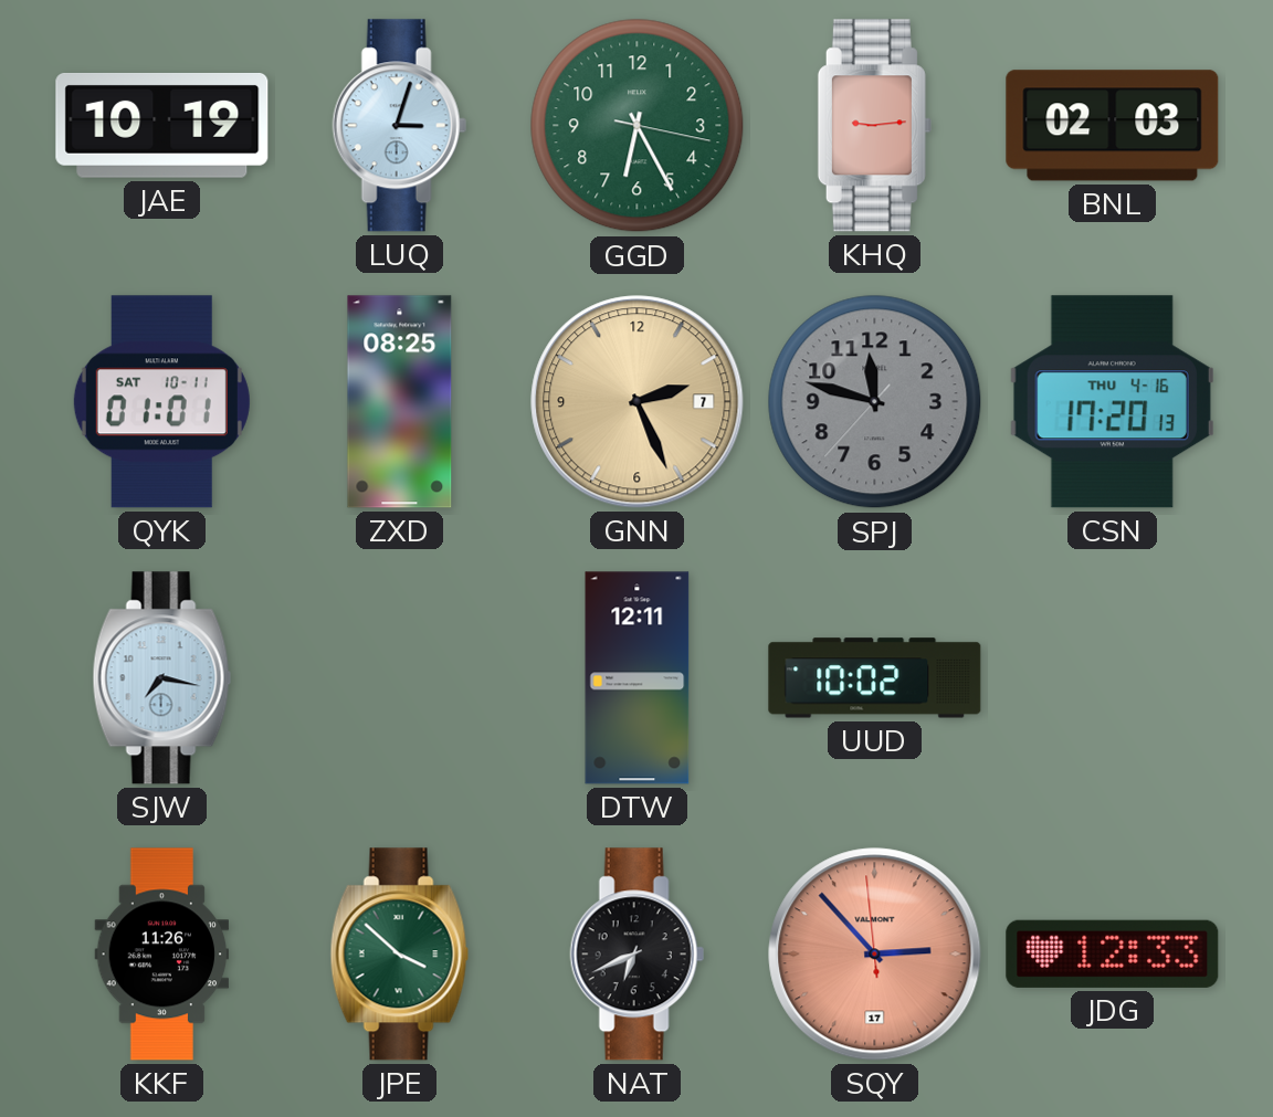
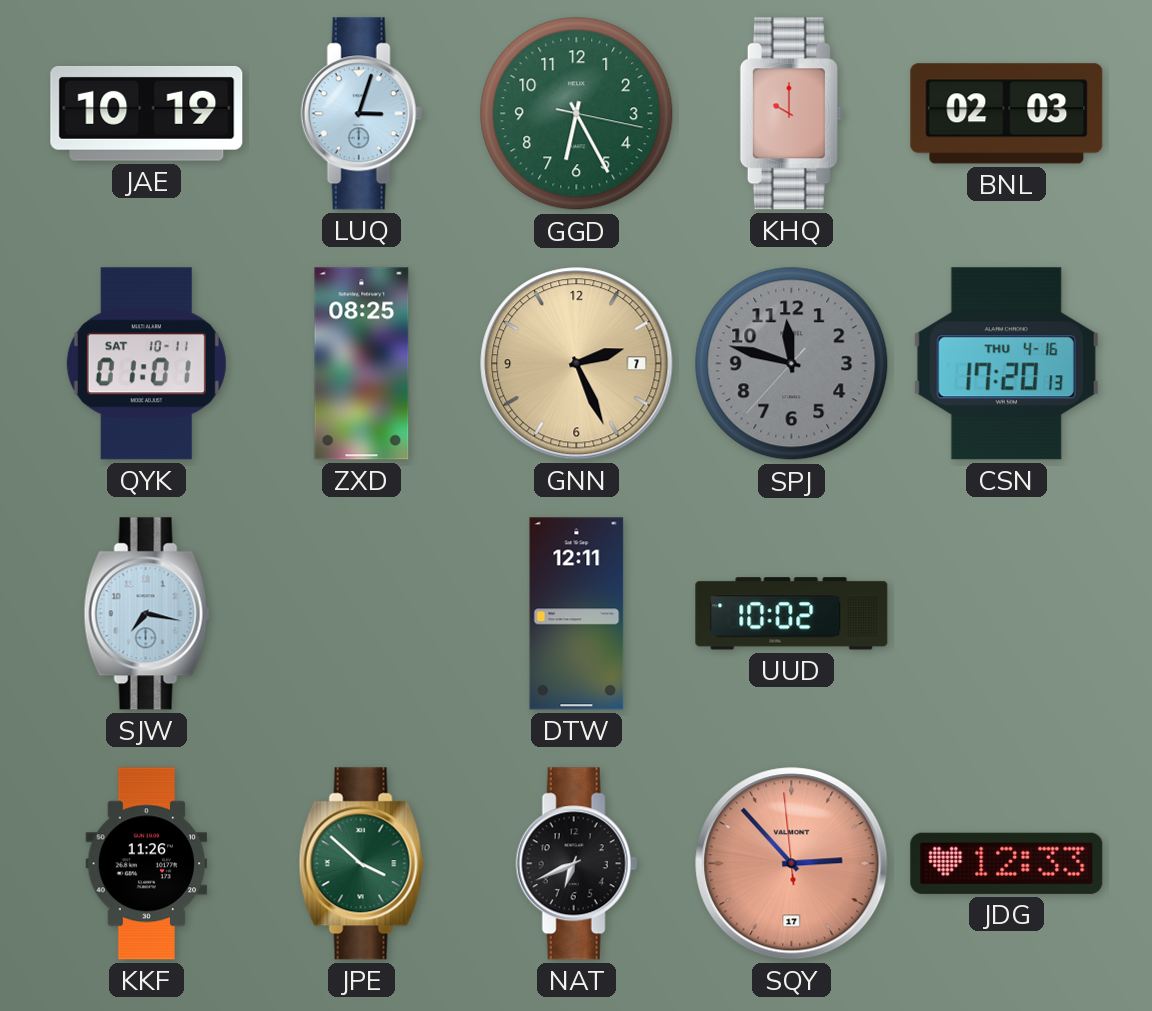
KHQ: 9:14 -> 10:00
